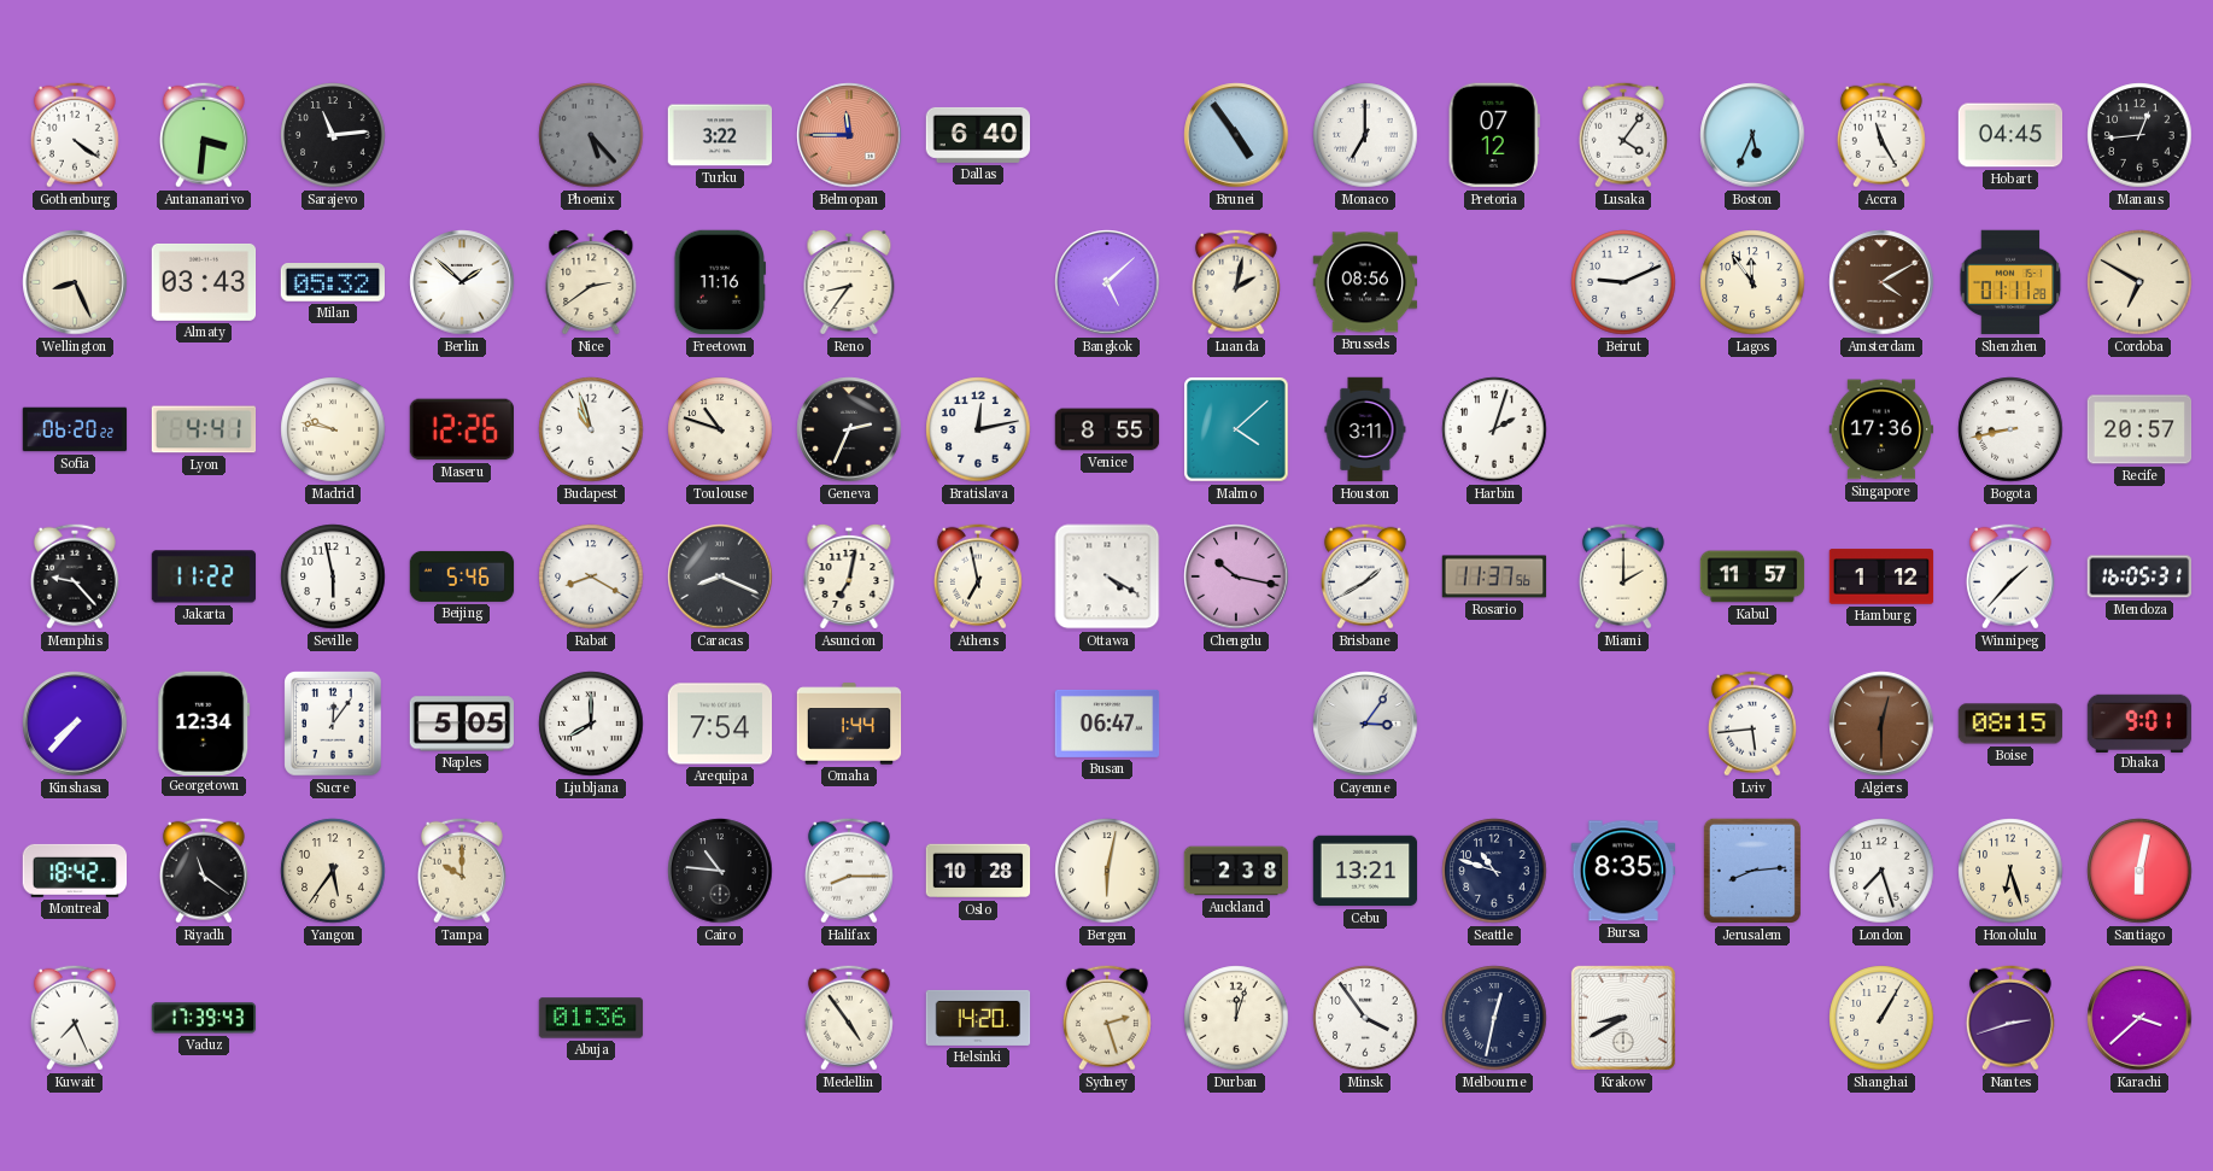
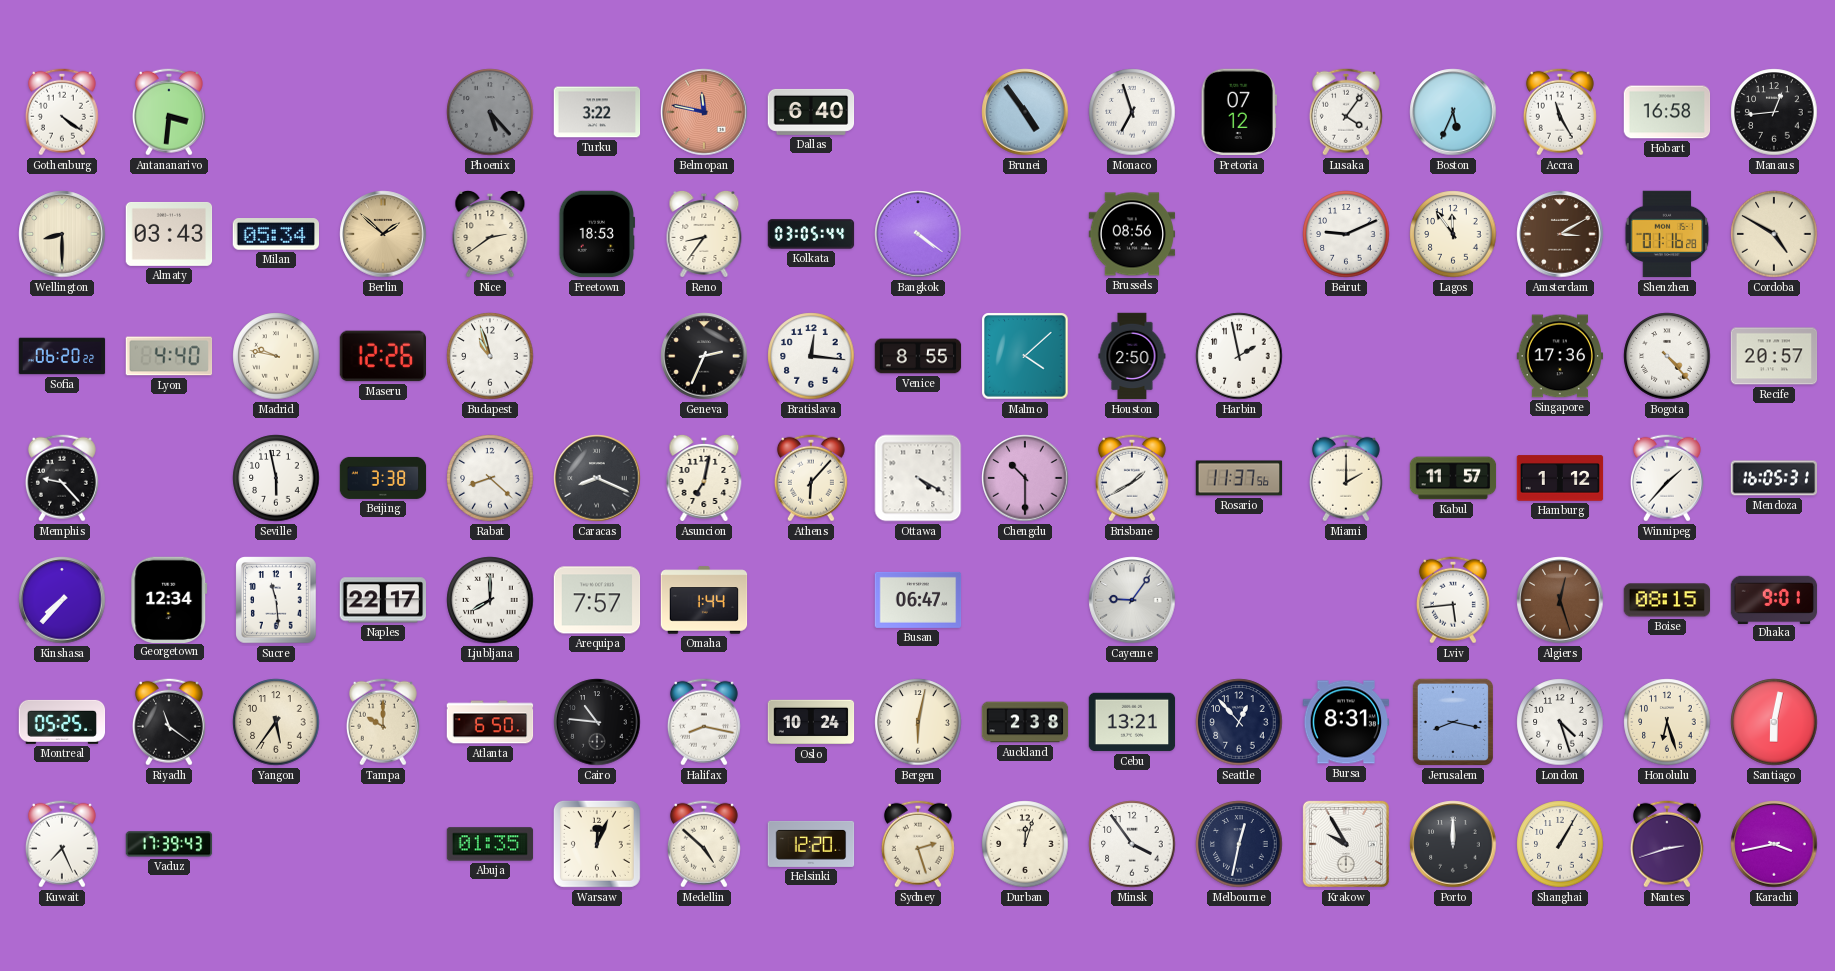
Sarajevo: 11:14 -> none
Belmopan: 11:45 -> 11:47
Monaco: 7:00 -> 6:57
Hobart: 04:45 -> 16:58
Wellington: 8:26 -> 8:30
Milan: 05:32 -> 05:34
Berlin dial: white -> champagne
Freetown: 11:16 -> 18:53
Kolkata: none -> 03:05
Bangkok: 5:08 -> 4:21
Luanda: 2:02 -> none
Amsterdam: 4:10 -> 3:10
Shenzhen: 01:11 -> 01:16
Cordoba: 6:50 -> 4:50
Lyon: 4:41 -> 4:40
Toulouse: 10:48 -> none
Bratislava: 12:13 -> 12:16
Houston: 3:11 -> 2:50
Harbin: 2:03 -> 1:58
Bogota: 8:43 -> 4:23
Jakarta: 11:22 -> none
Beijing: 5:46 -> 3:38
Rabat: 8:20 -> 8:22
Athens: 6:58 -> 6:07
Chengdu: 10:17 -> 10:30
Sucre: 12:06 -> 11:29
Naples: 5:05 -> 22:17
Arequipa: 7:54 -> 7:57
Cayenne: 3:06 -> 9:06
Algiers: 12:30 -> 12:27
Montreal: 18:42 -> 05:25
Atlanta: none -> 6:50
Halifax: 8:15 -> 8:17
Oslo: 10:28 -> 10:24
Seattle: 10:48 -> 12:53
Bursa: 8:35 -> 8:31
Jerusalem: 8:14 -> 8:17
London: 7:27 -> 4:27
Abuja: 01:36 -> 01:35
Warsaw: none -> 12:04
Medellin: 4:54 -> 4:52
Helsinki: 14:20 -> 12:20
Krakow: 8:40 -> 9:55
Porto: none -> 12:00
Karachi: 3:38 -> 3:43
